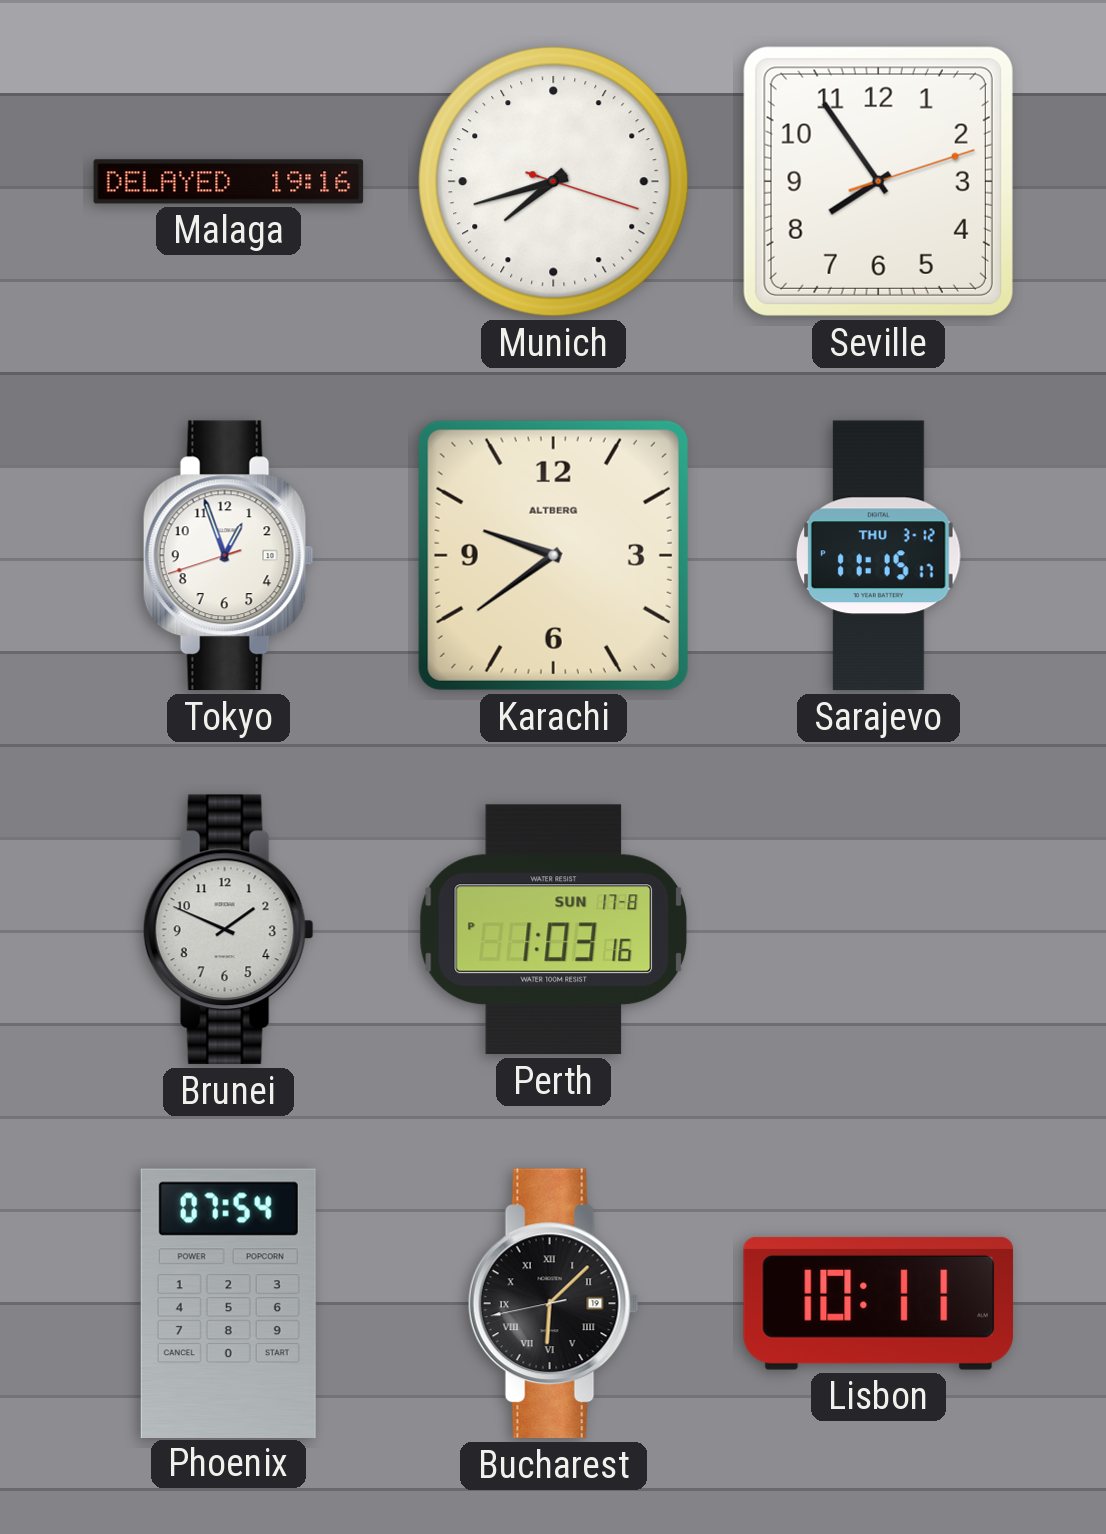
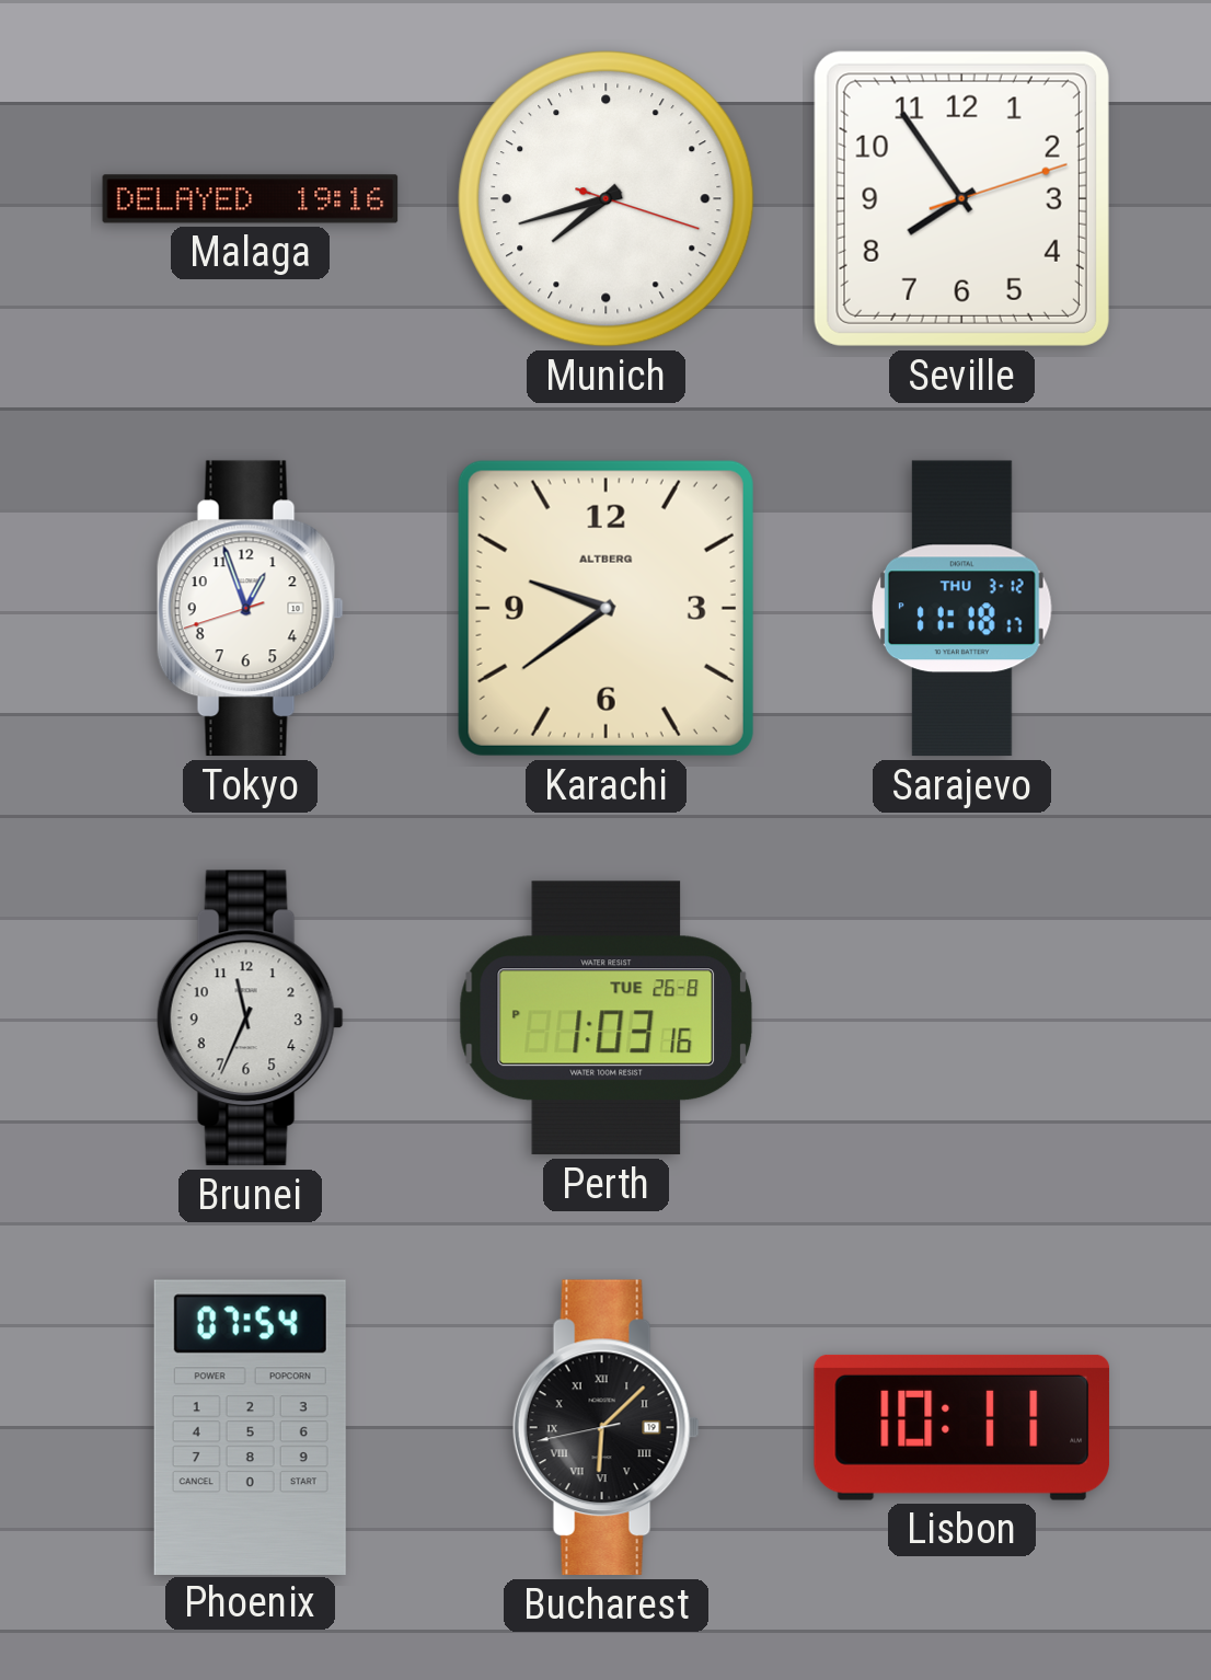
Sarajevo: 11:15 -> 11:18
Brunei: 1:49 -> 11:34
Perth date: SUN 17-8 -> TUE 26-8
